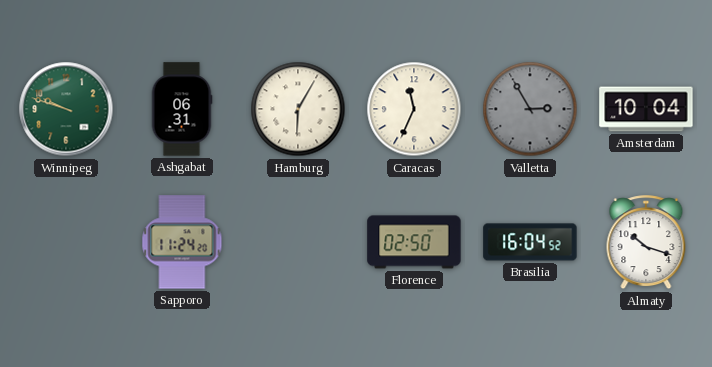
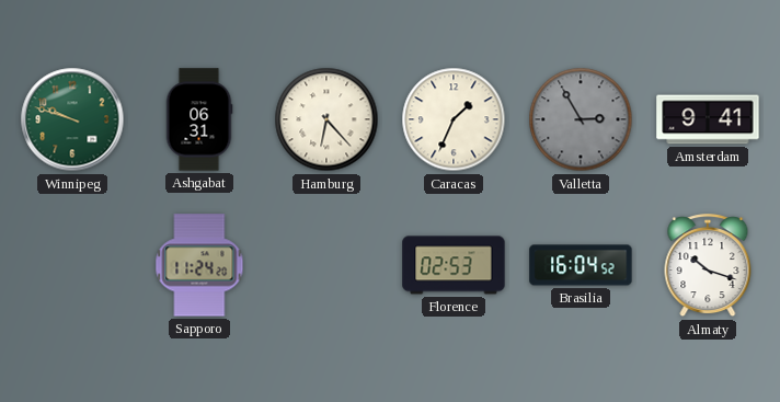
Hamburg: 6:05 -> 6:23
Caracas: 11:34 -> 1:34
Amsterdam: 10:04 -> 9:41
Florence: 02:50 -> 02:53
